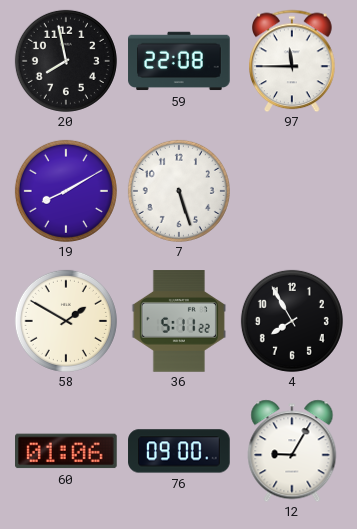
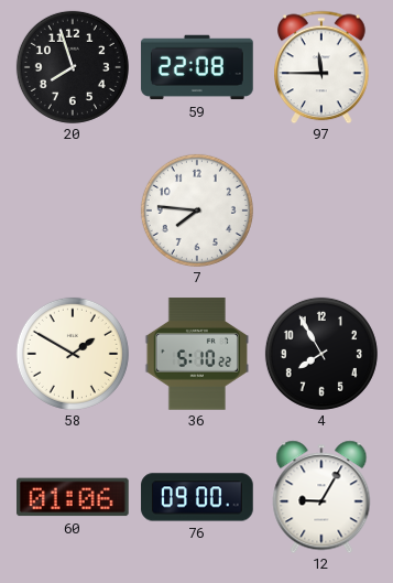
20: 7:58 -> 7:57
19: 8:10 -> none
7: 5:27 -> 7:46
36: 5:11 -> 5:10
